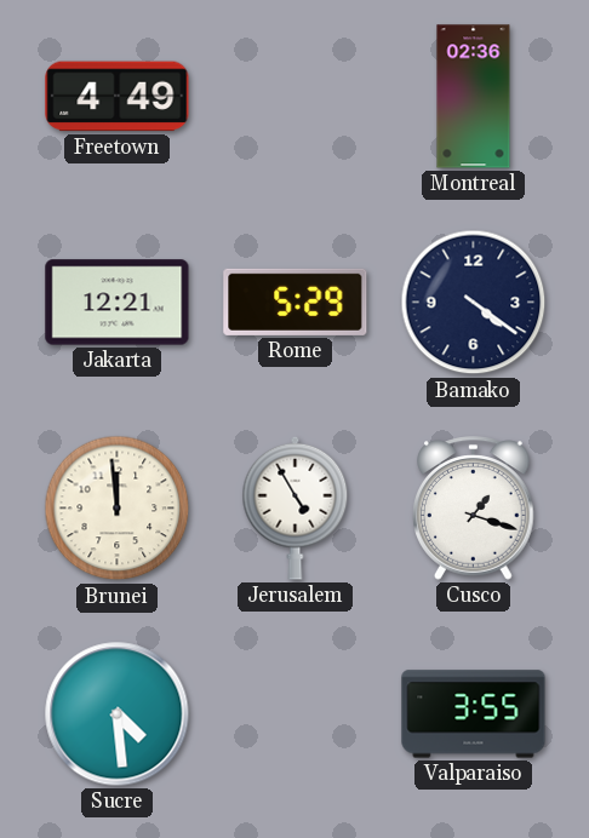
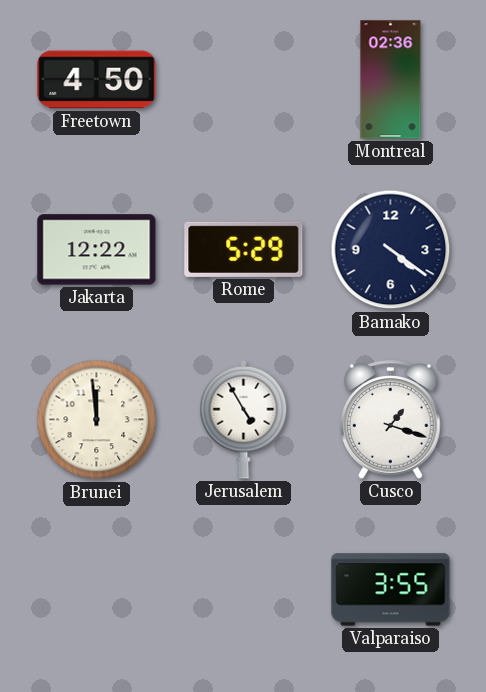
Freetown: 4:49 -> 4:50
Jakarta: 12:21 -> 12:22
Sucre: 4:29 -> none
